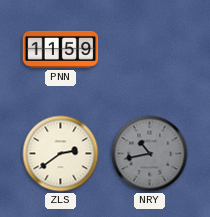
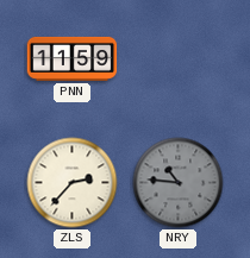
ZLS: 2:39 -> 2:37
NRY: 10:43 -> 10:46
